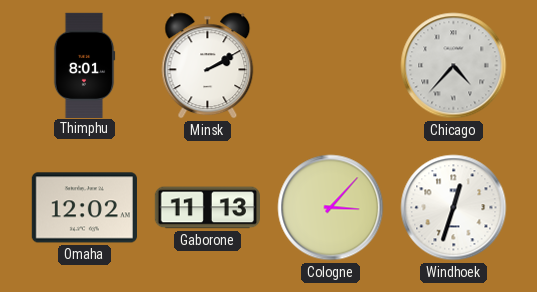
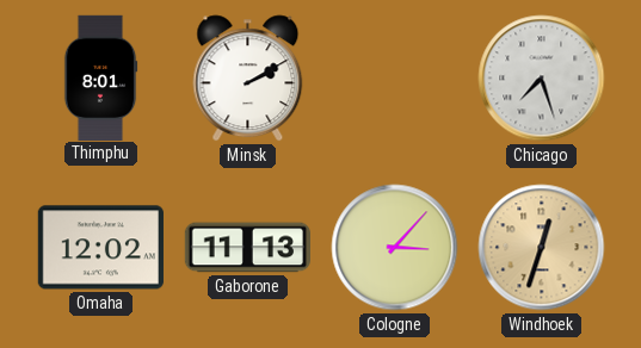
Chicago: 4:37 -> 7:27
Windhoek dial: white -> champagne
